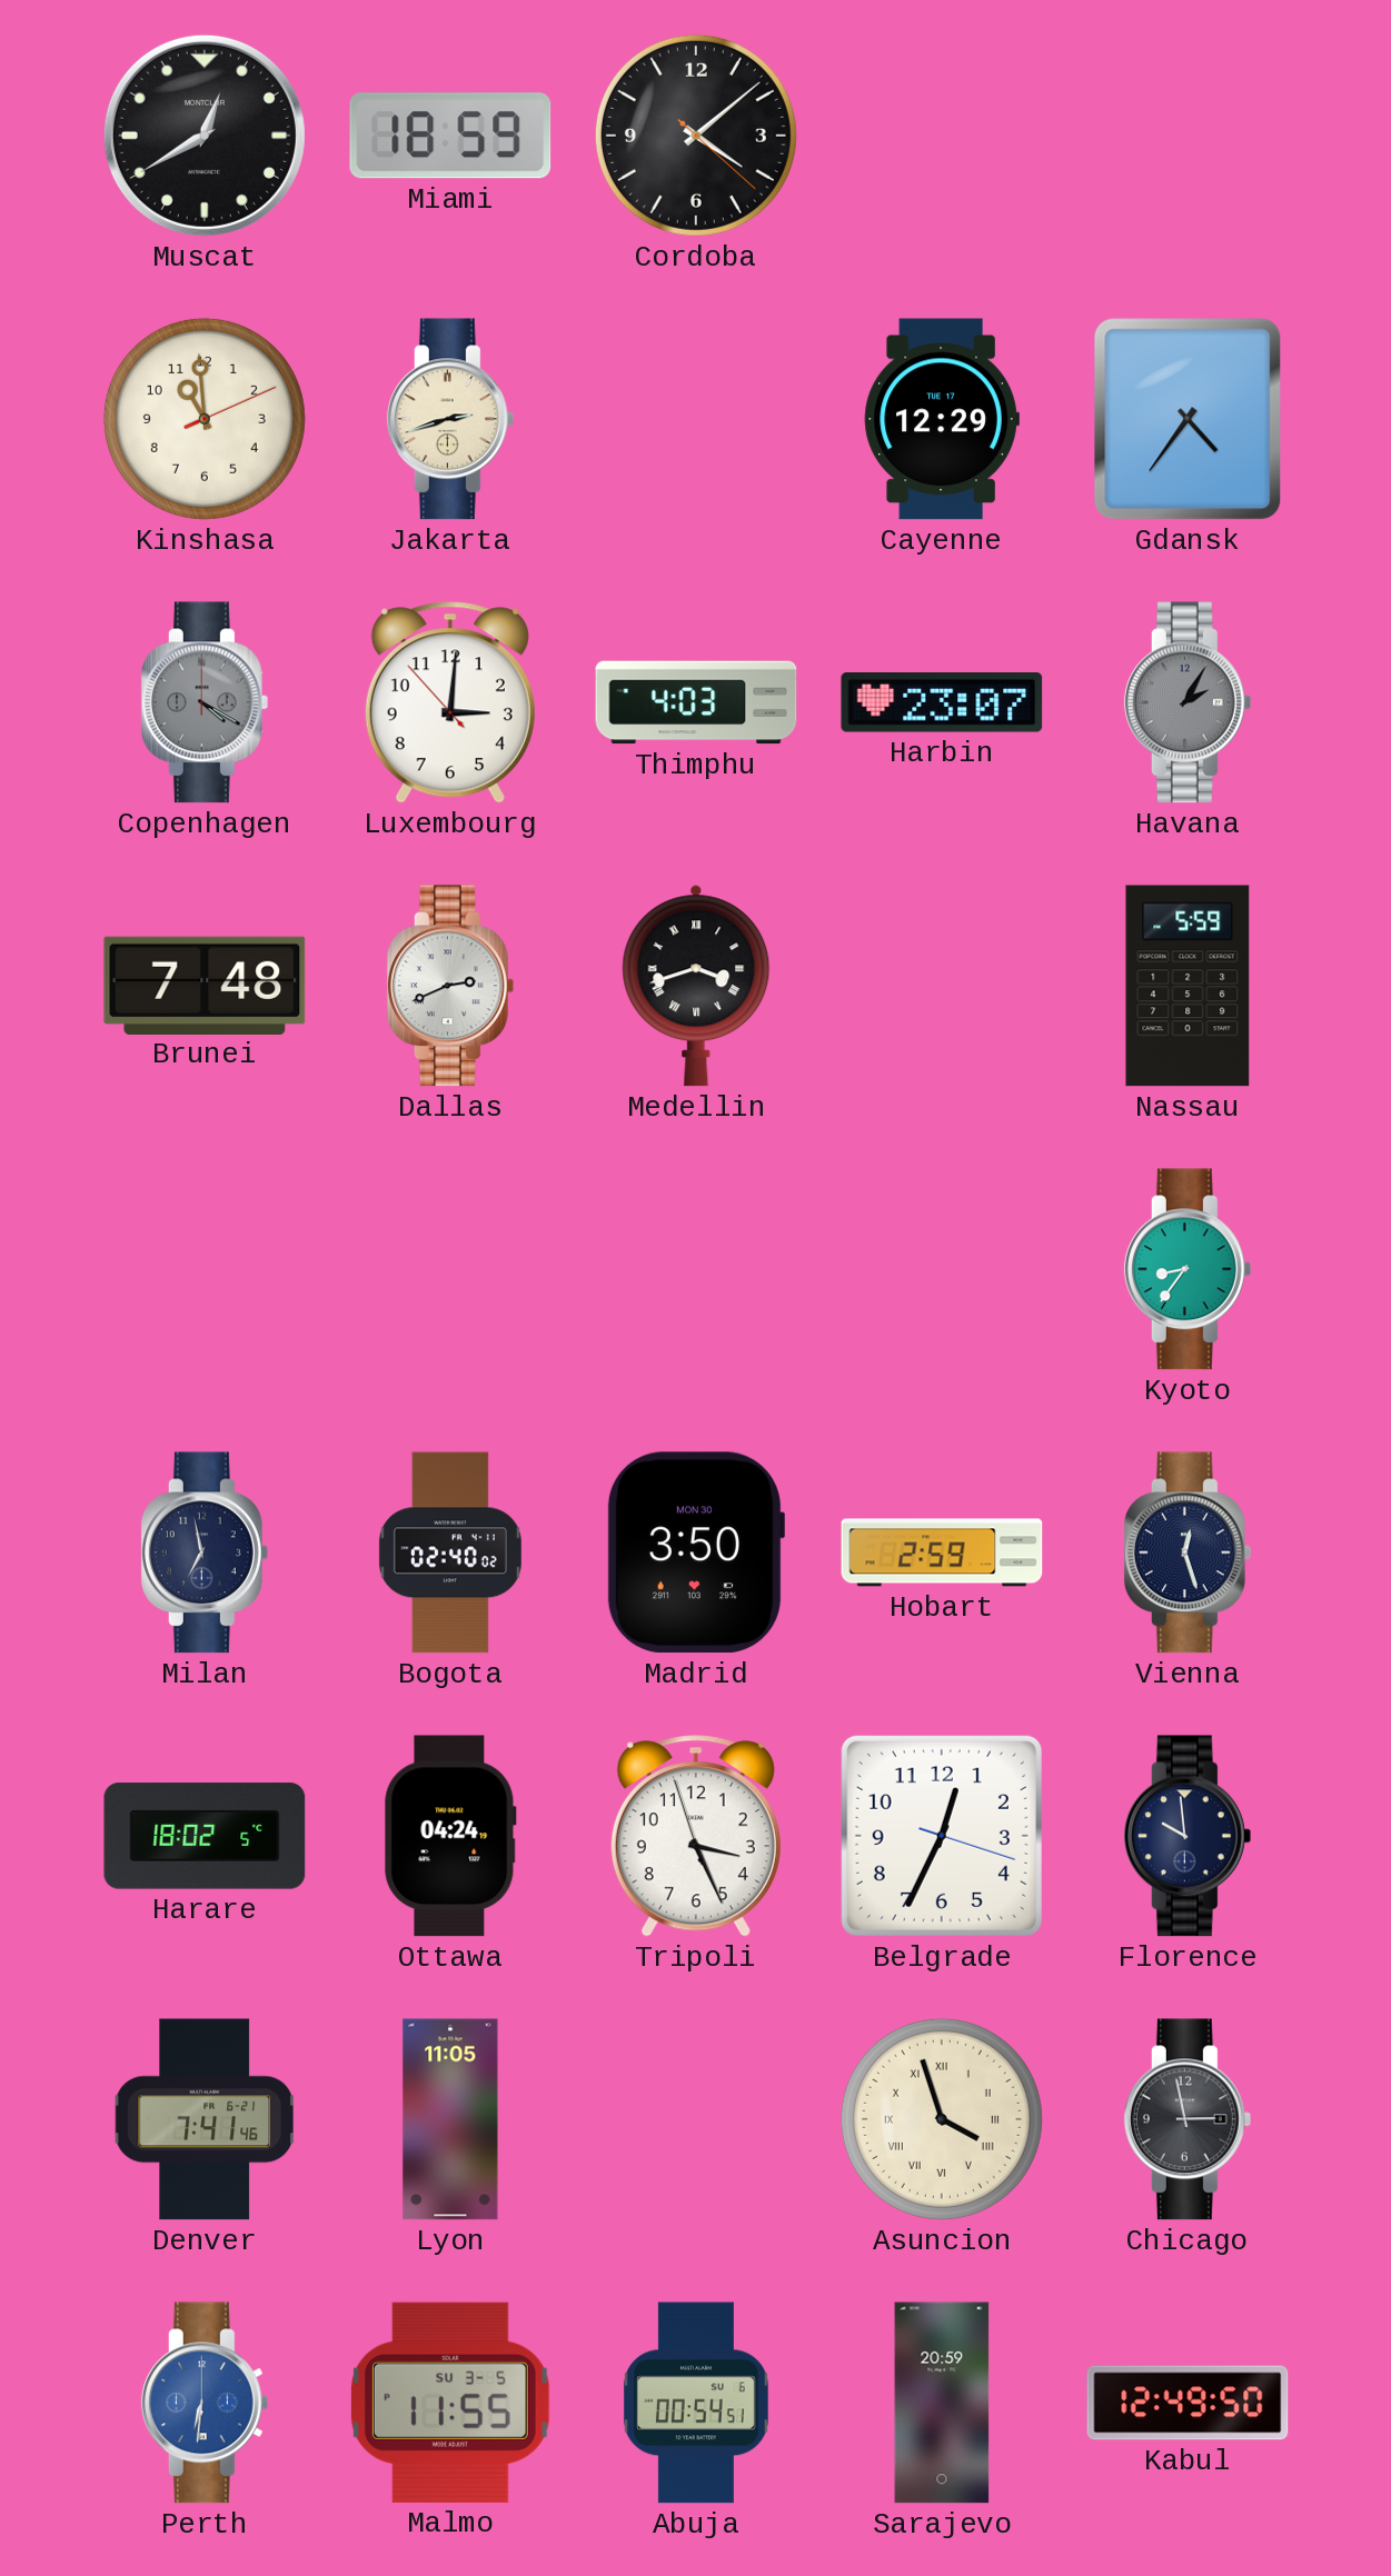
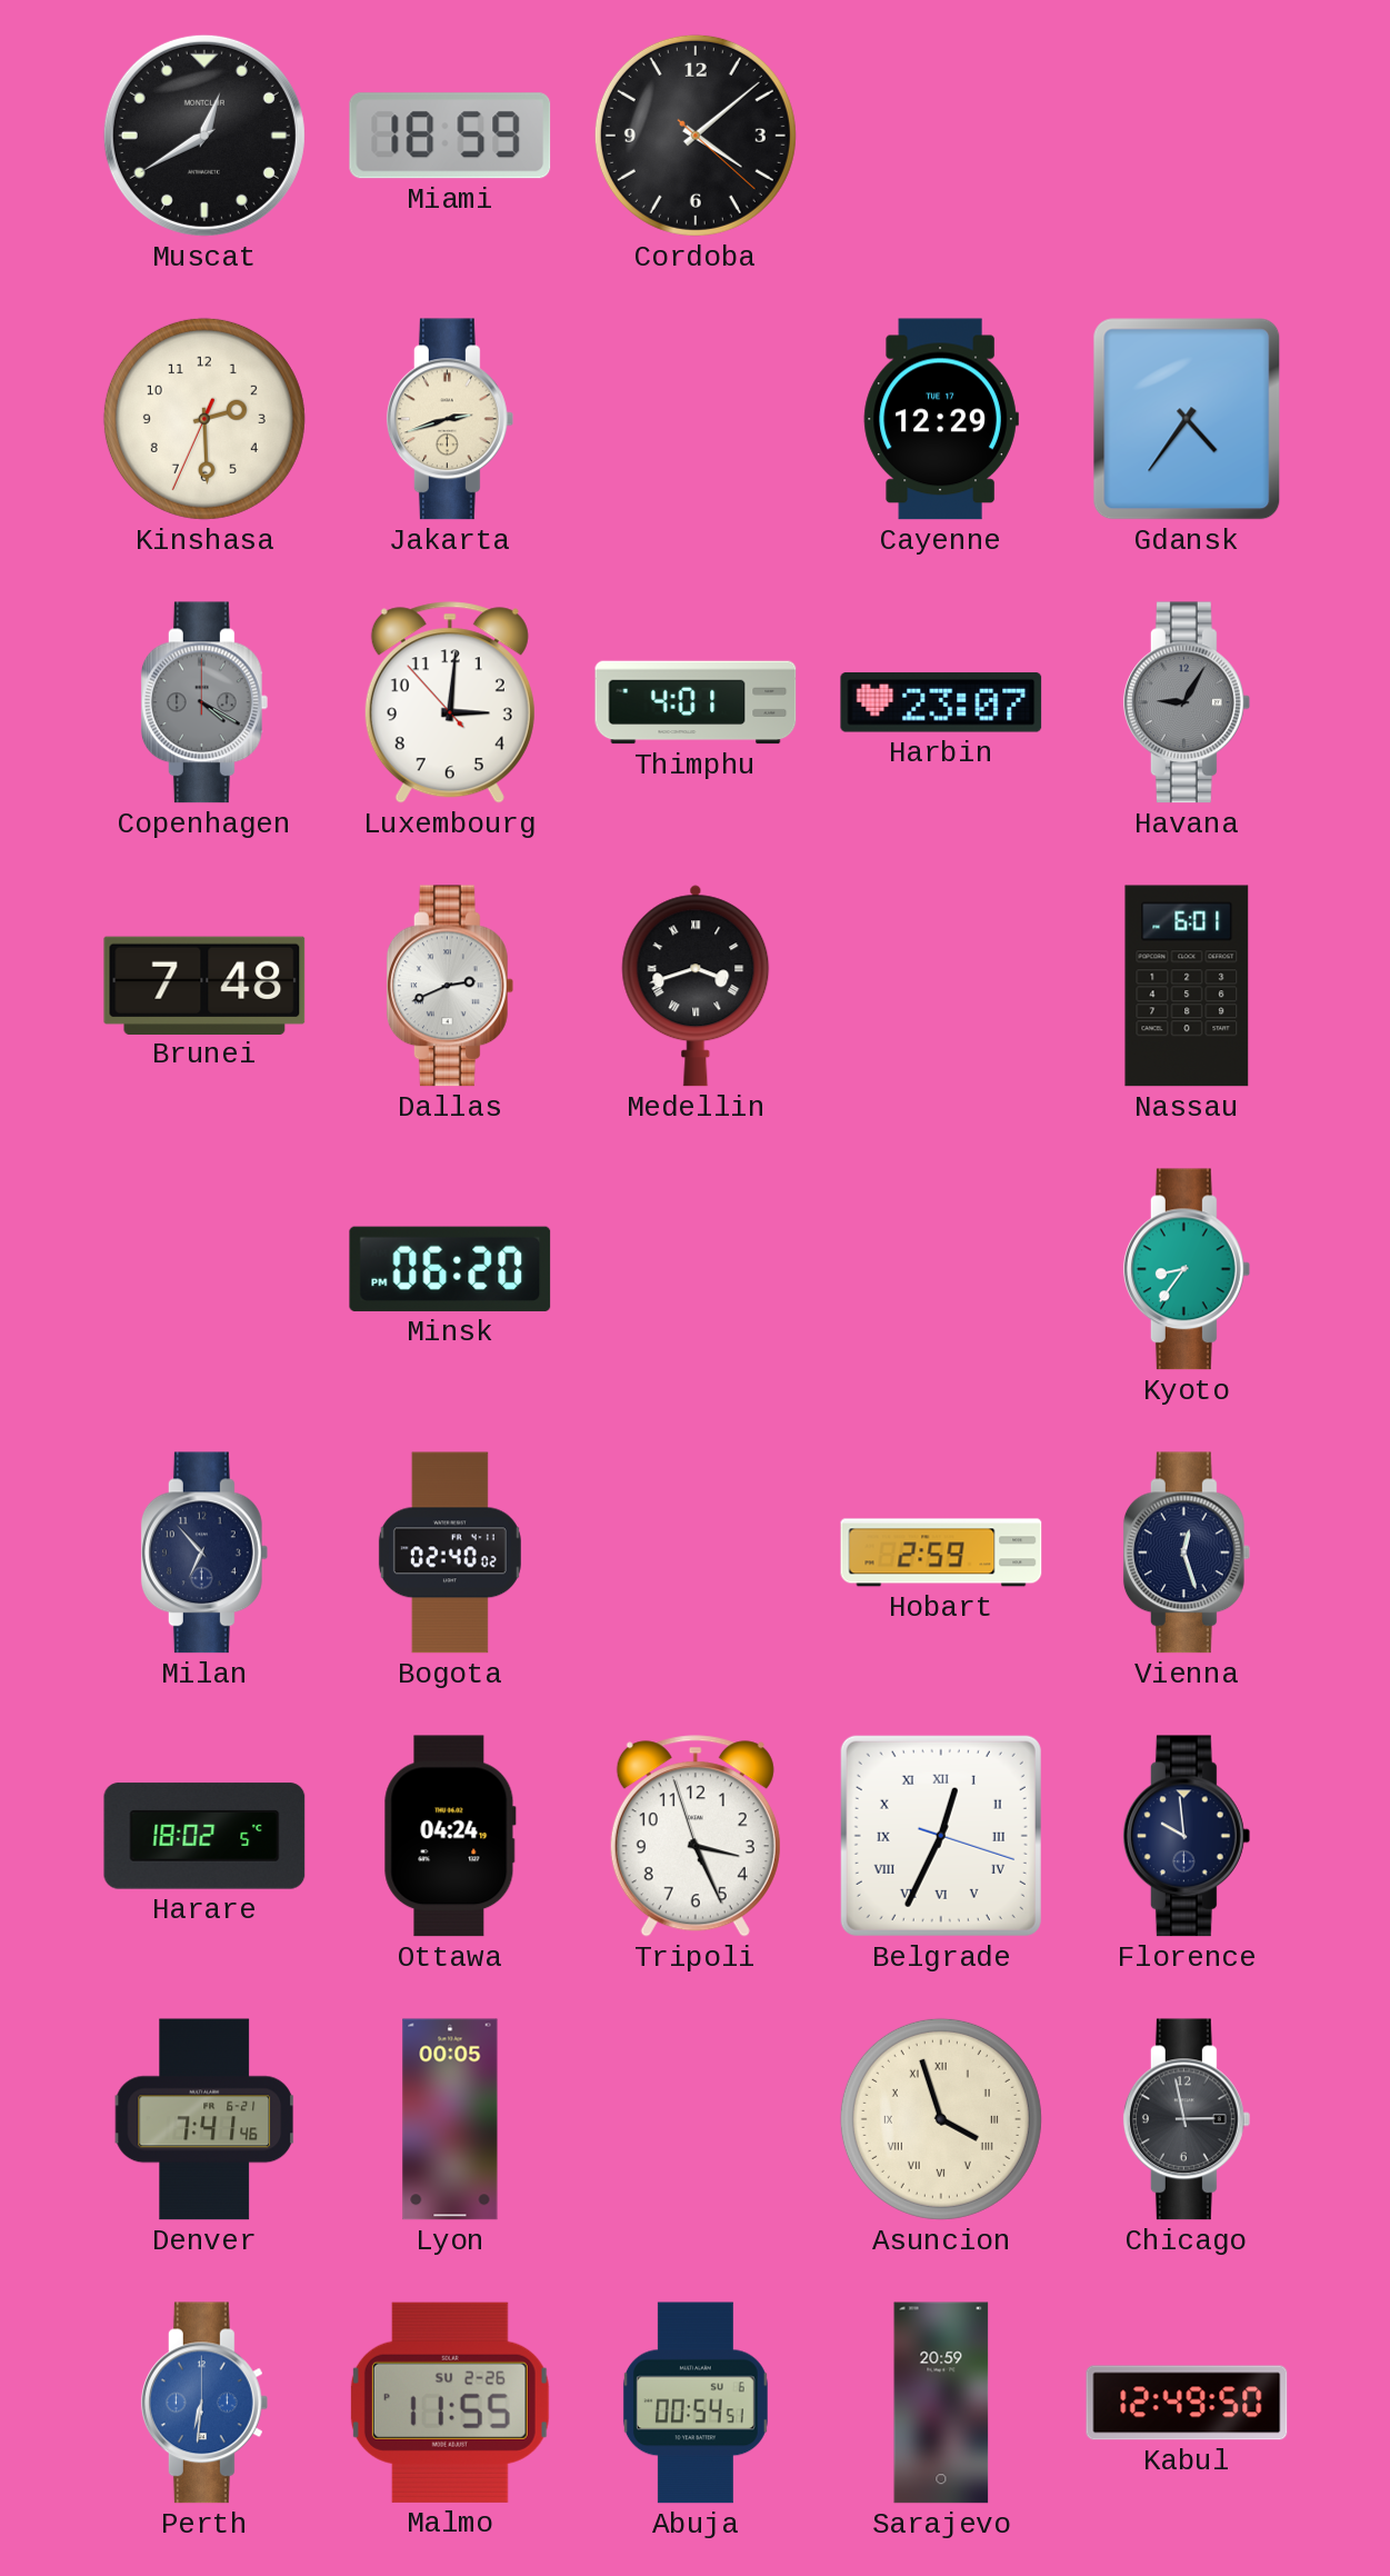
Kinshasa: 10:59 -> 2:29
Thimphu: 4:03 -> 4:01
Havana: 2:05 -> 9:05
Nassau: 5:59 -> 6:01
Minsk: none -> 06:20
Milan: 6:58 -> 6:53
Madrid: 3:50 -> none
Belgrade numerals: Arabic -> Roman
Lyon: 11:05 -> 00:05
Malmo date: SU 3-5 -> SU 2-26
